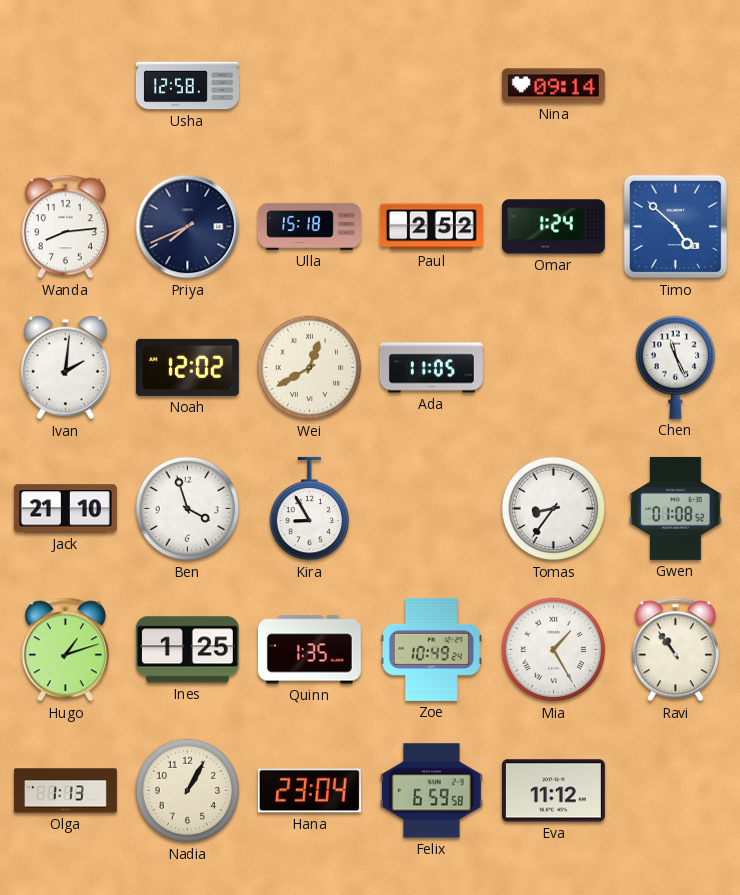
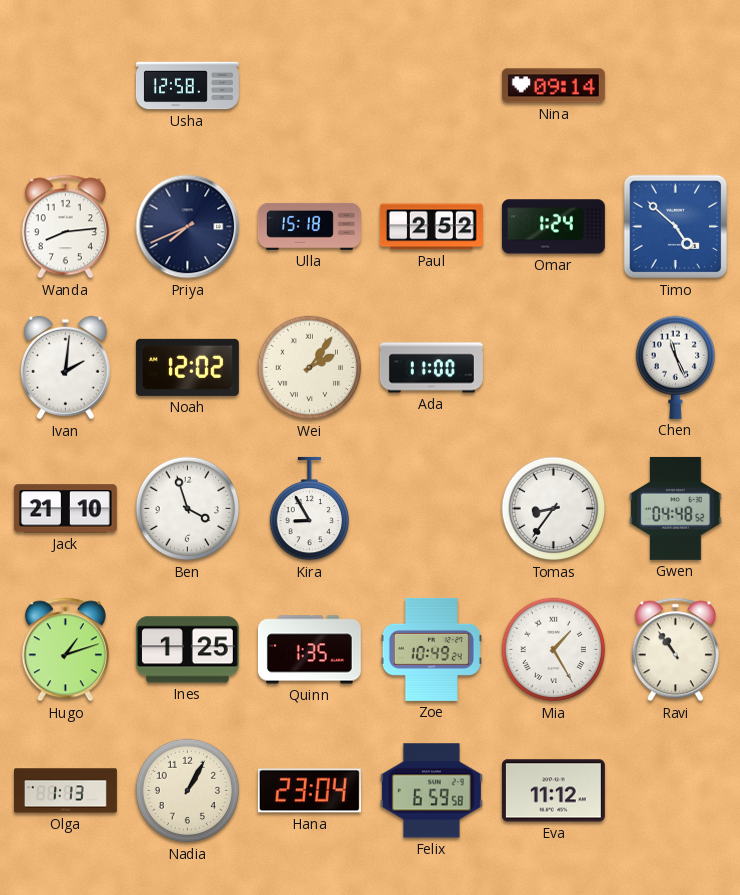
Wei: 12:40 -> 2:06
Ada: 11:05 -> 11:00
Gwen: 01:08 -> 04:48
